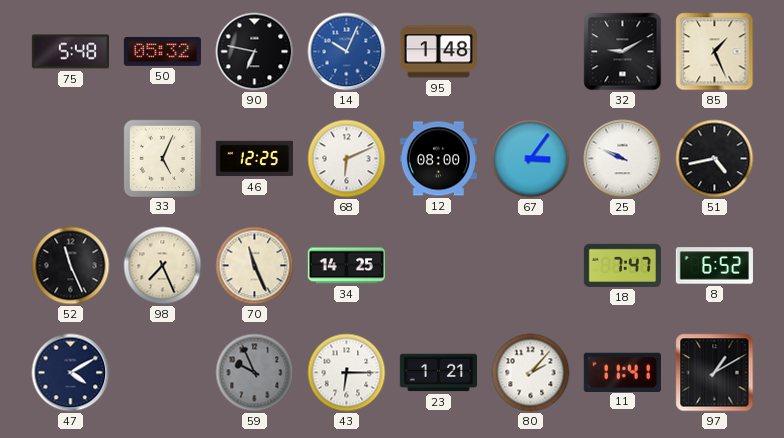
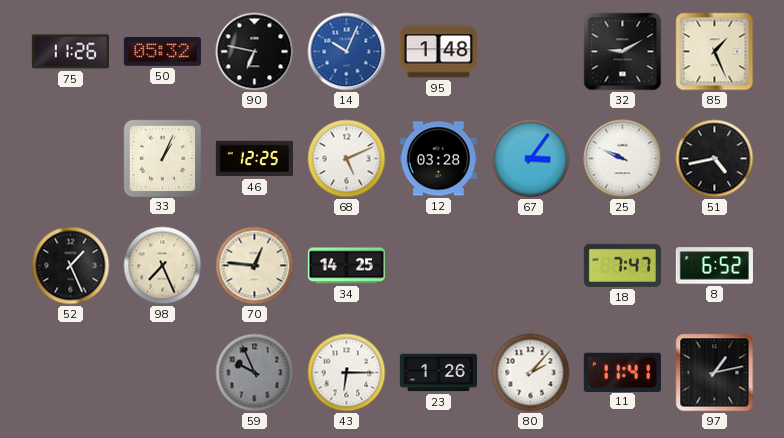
75: 5:48 -> 11:26
33: 5:04 -> 1:04
68: 6:11 -> 5:11
12: 08:00 -> 03:28
52: 11:26 -> 1:26
70: 11:26 -> 12:46
47: 4:10 -> none
23: 1:21 -> 1:26
97: 1:10 -> 1:13
